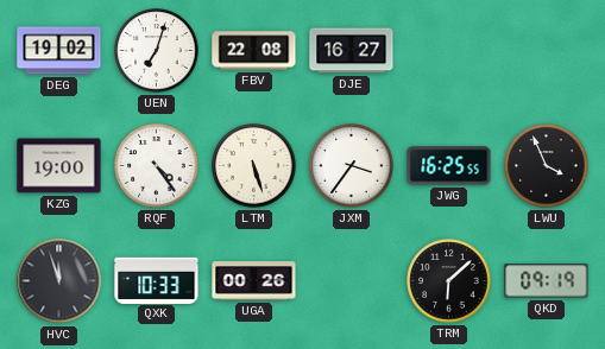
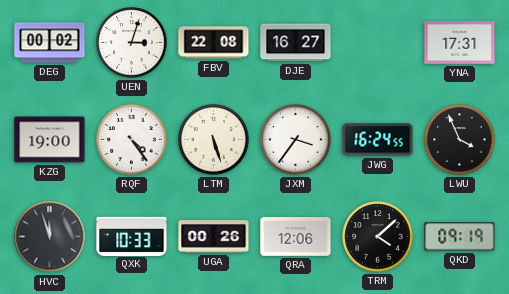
DEG: 19:02 -> 00:02
UEN: 7:03 -> 3:03
YNA: none -> 17:31
JWG: 16:25 -> 16:24
QRA: none -> 12:06
TRM: 6:08 -> 4:08
